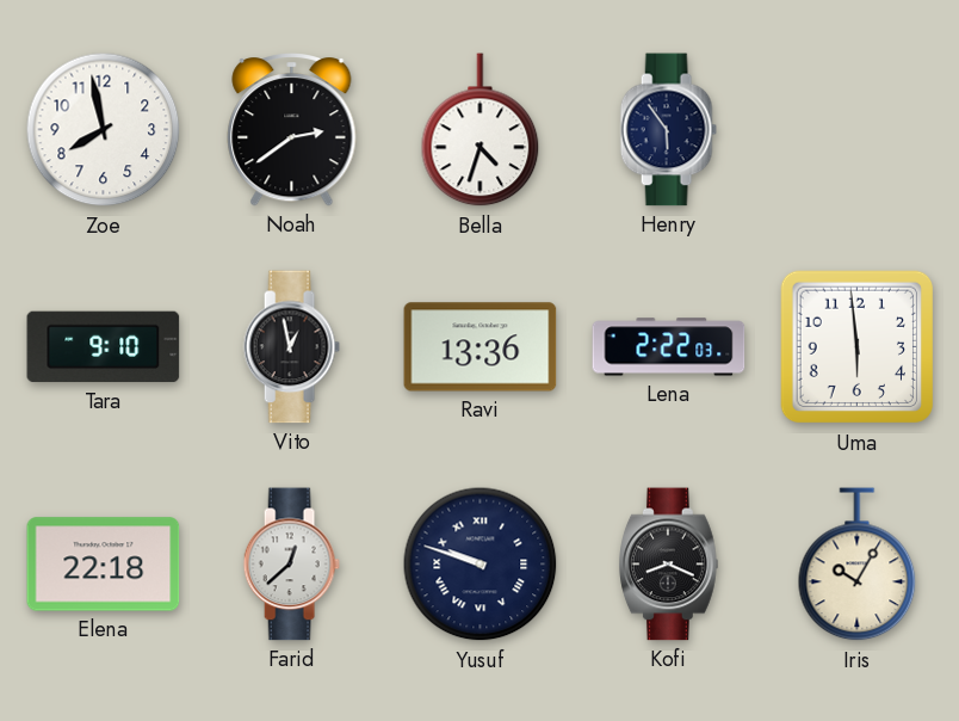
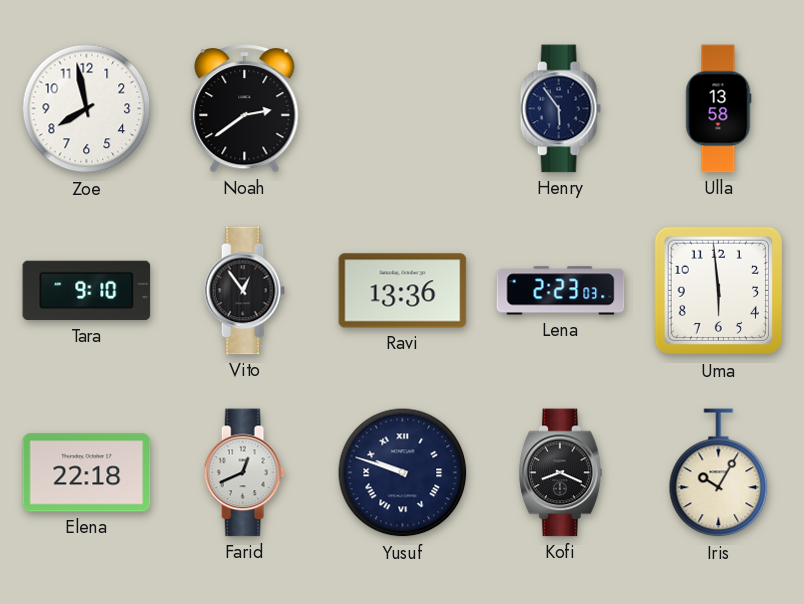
Bella: 4:33 -> none
Ulla: none -> 13:58
Vito: 12:58 -> 12:54
Lena: 2:22 -> 2:23
Farid: 12:38 -> 12:41
